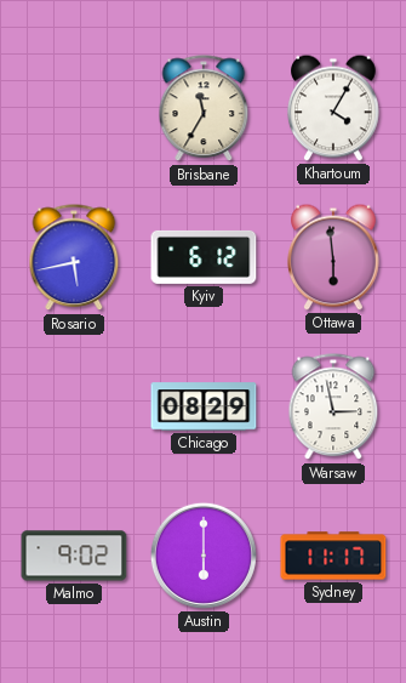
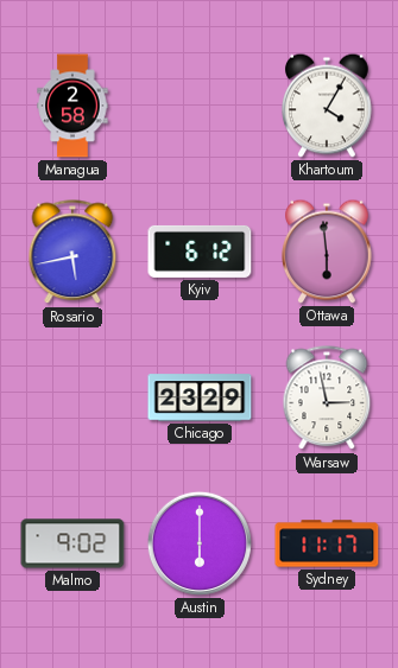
Managua: none -> 2:58
Brisbane: 11:35 -> none
Chicago: 08:29 -> 23:29
